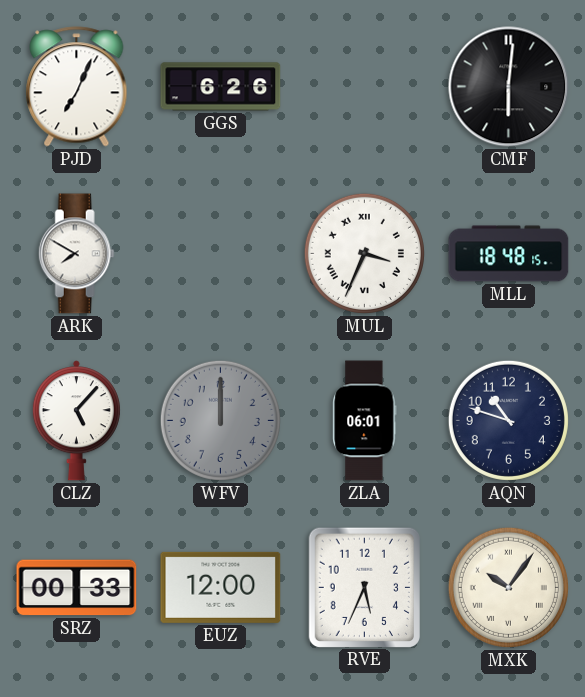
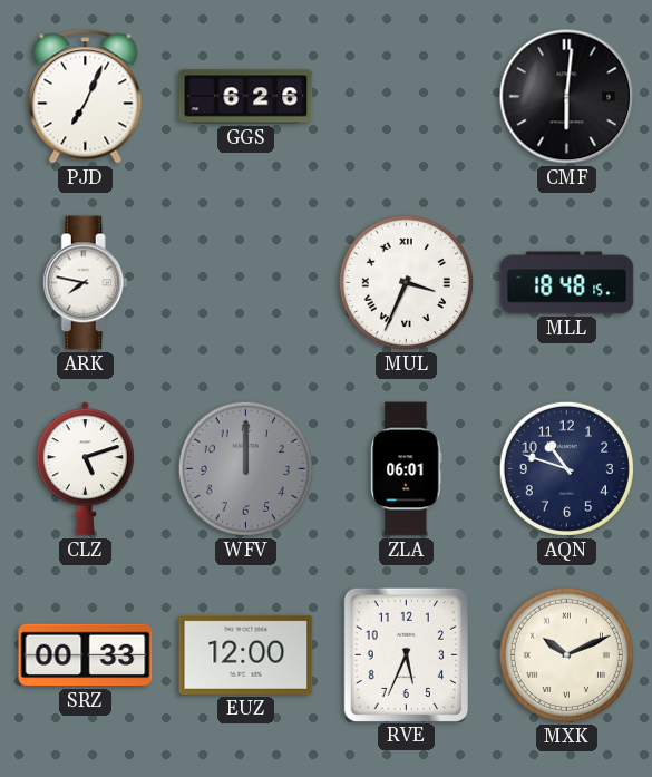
ARK: 7:50 -> 7:47
CLZ: 5:07 -> 5:12
MXK: 10:06 -> 10:11
